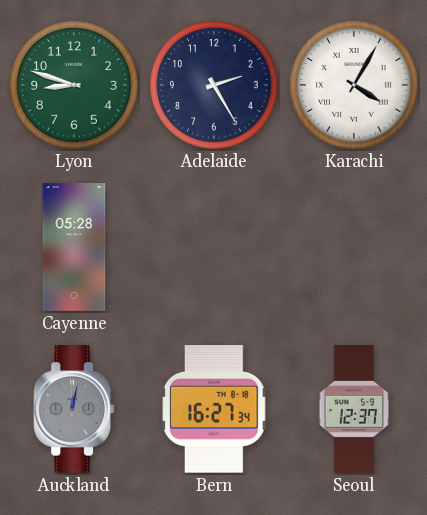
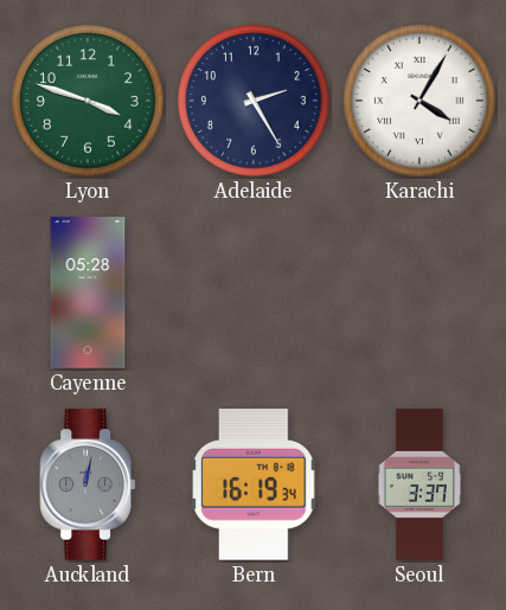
Lyon: 8:48 -> 3:48
Bern: 16:27 -> 16:19
Seoul: 12:37 -> 3:37
